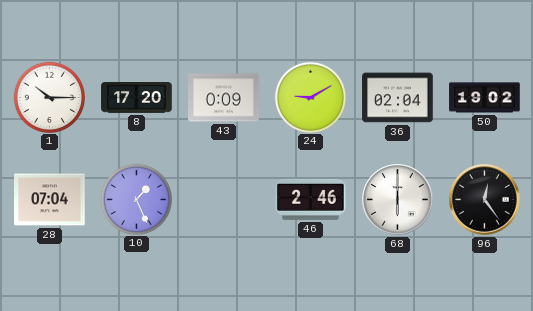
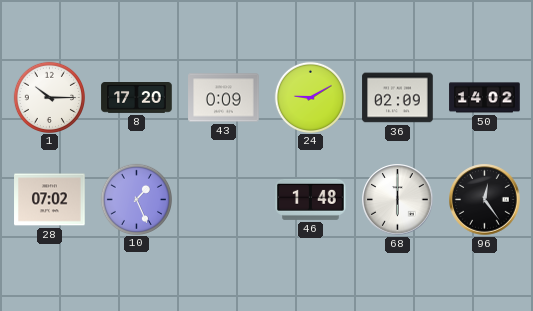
36: 02:04 -> 02:09
50: 19:02 -> 14:02
28: 07:04 -> 07:02
46: 2:46 -> 1:48
